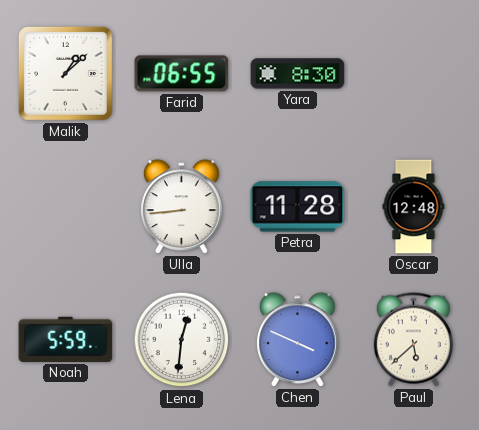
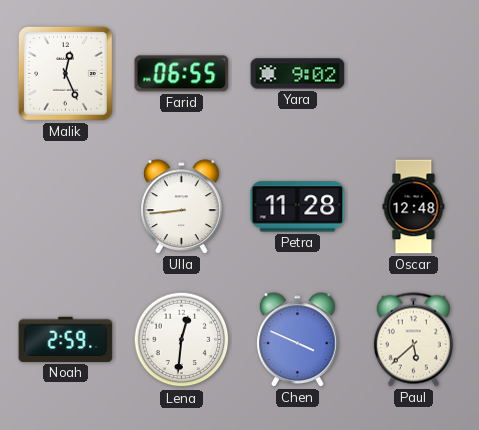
Malik: 1:08 -> 12:26
Yara: 8:30 -> 9:02
Noah: 5:59 -> 2:59
